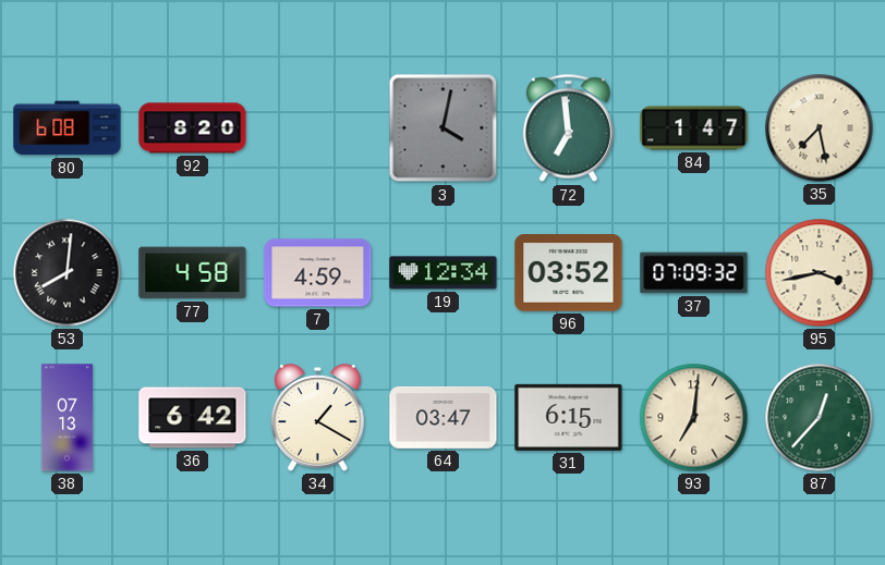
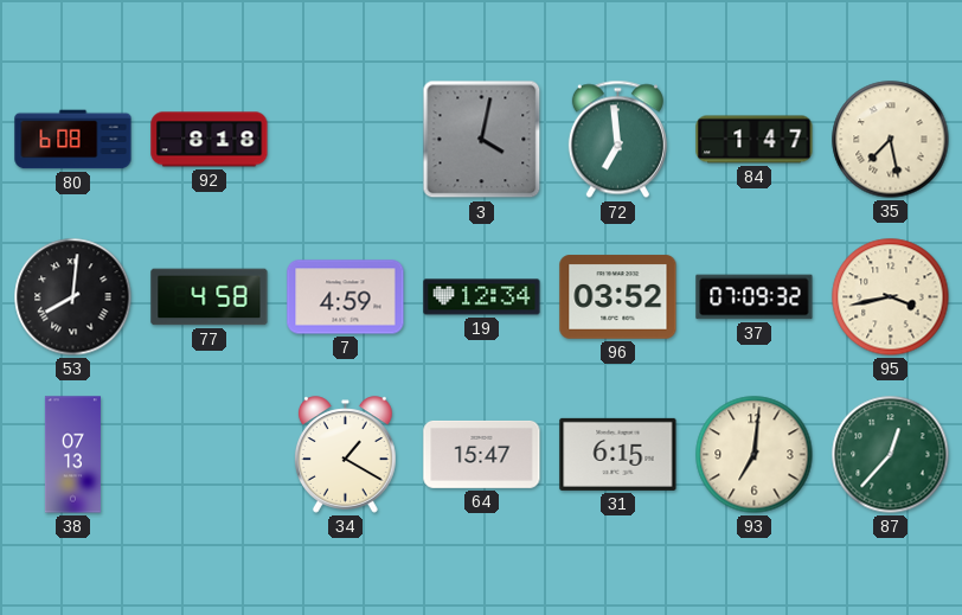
92: 8:20 -> 8:18
36: 6:42 -> none
64: 03:47 -> 15:47
